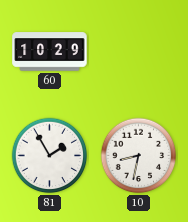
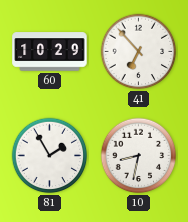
41: none -> 6:53
